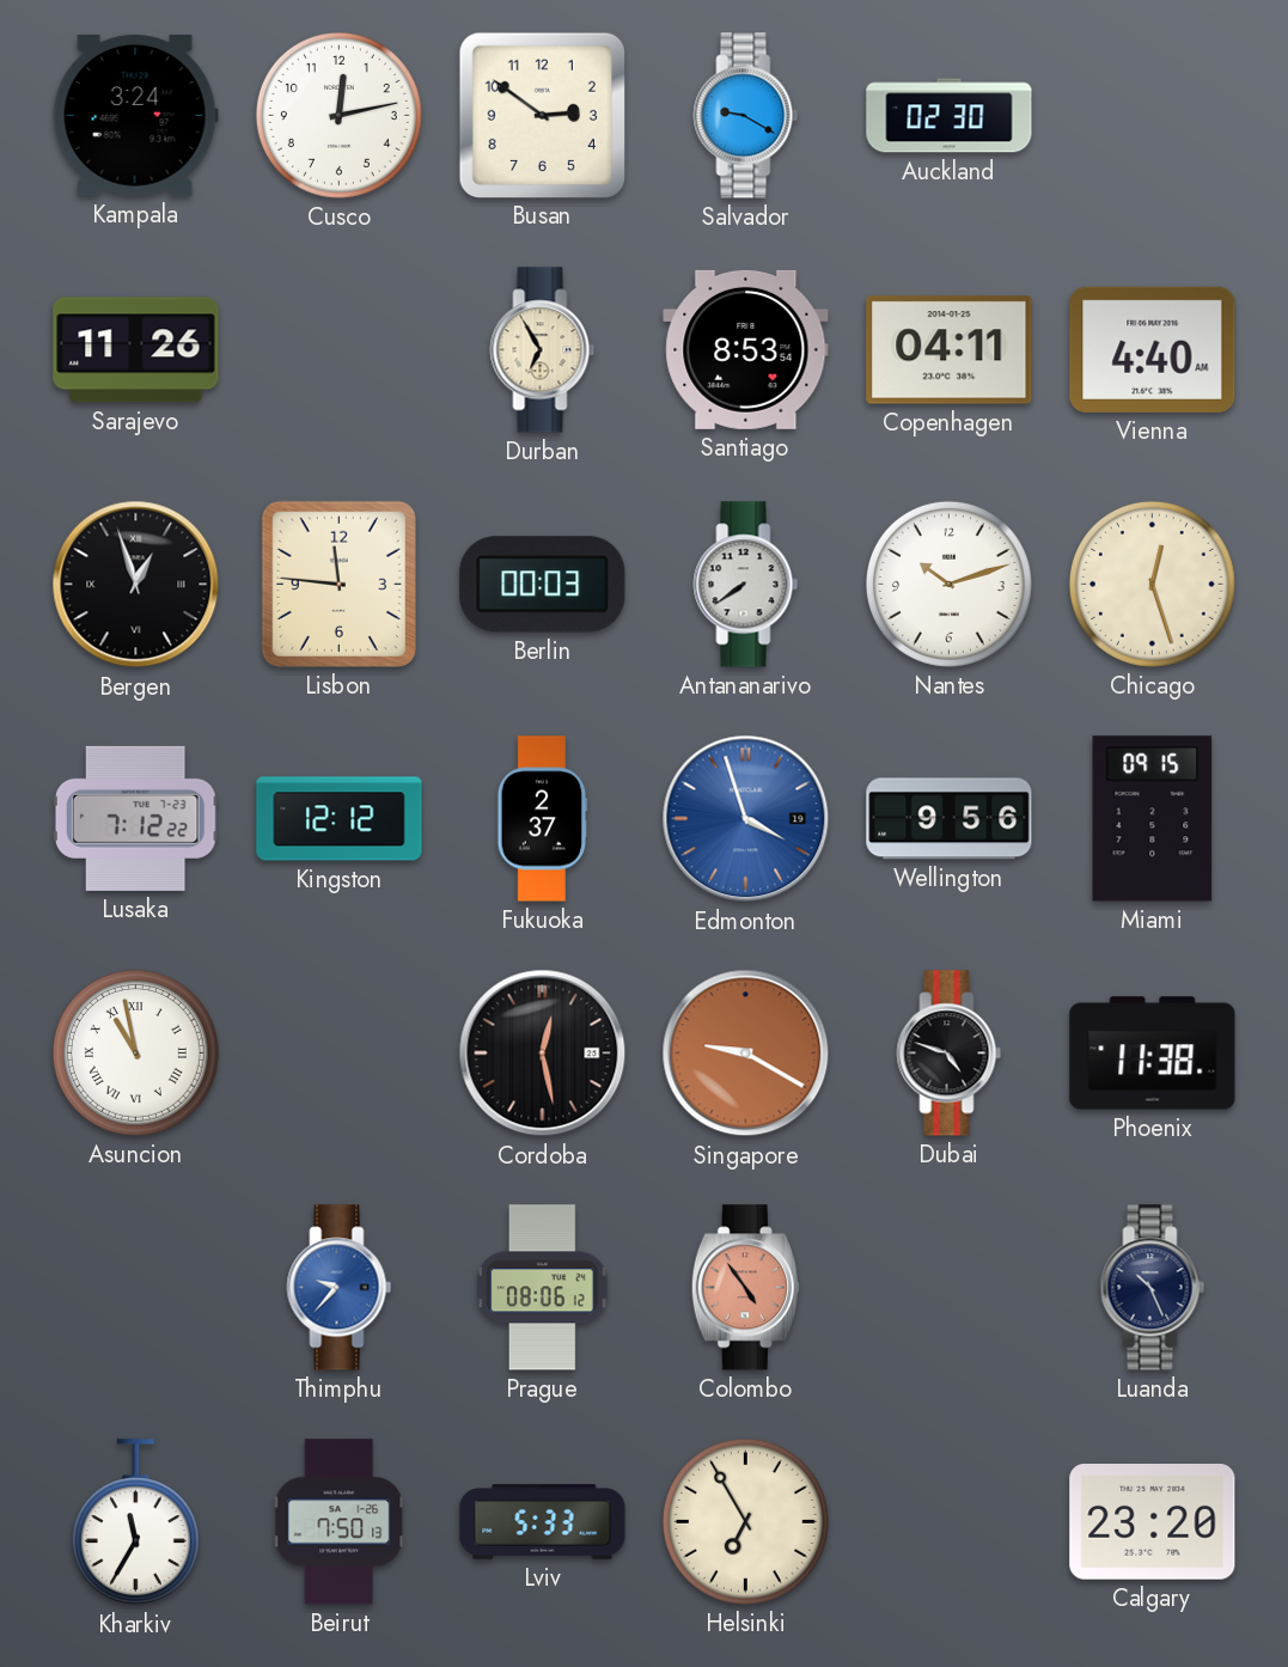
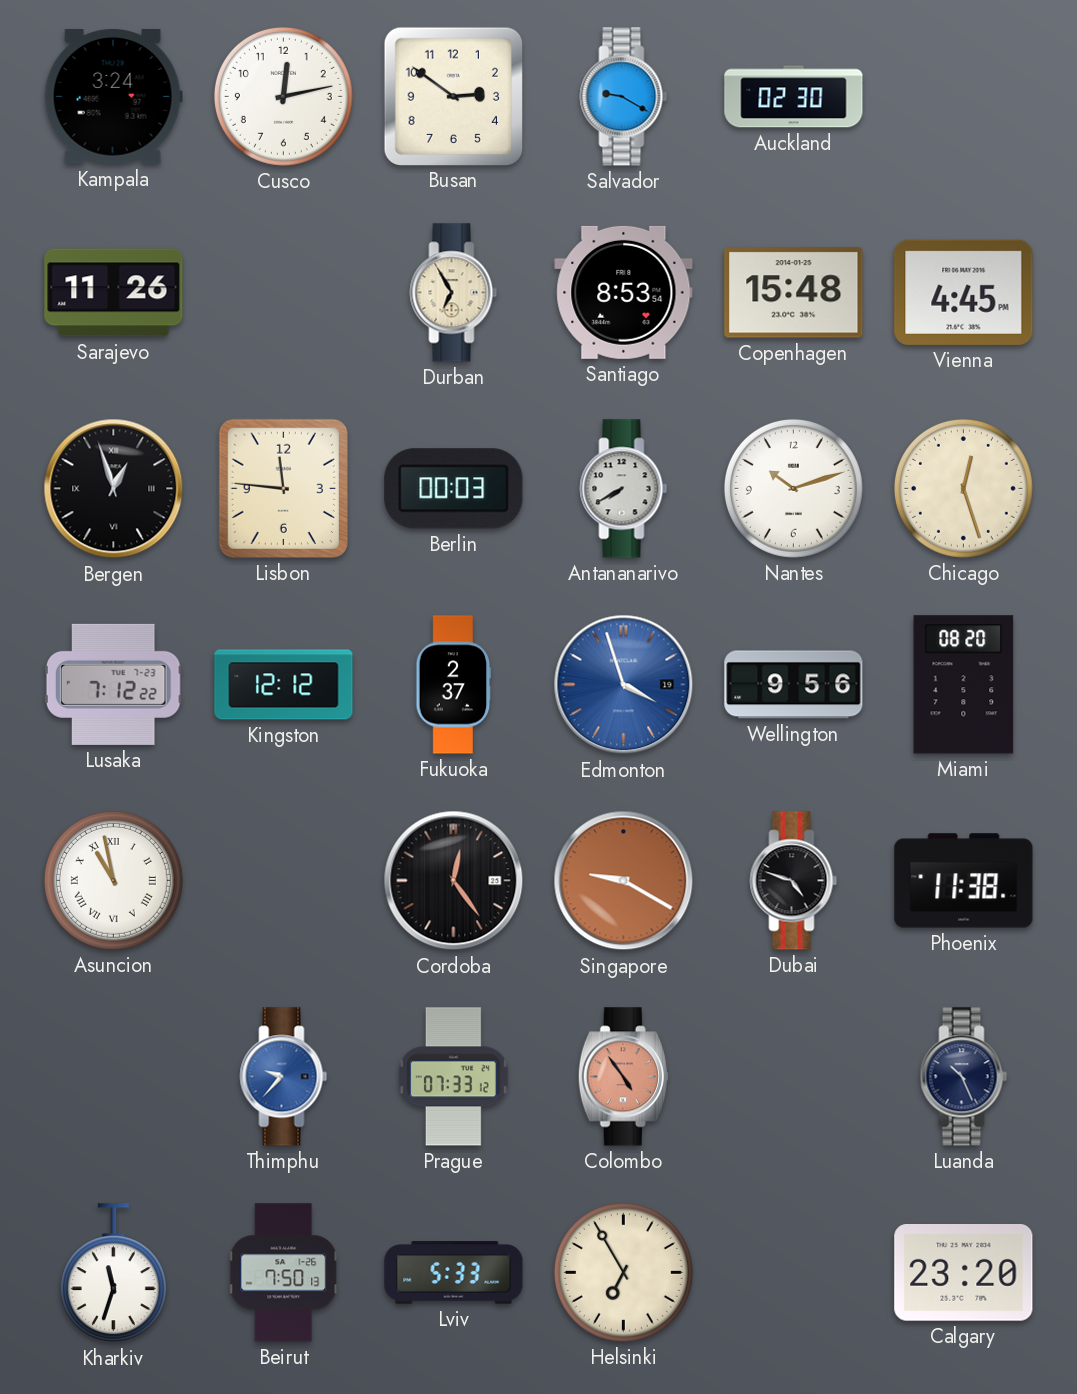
Copenhagen: 04:11 -> 15:48
Vienna: 4:40 -> 4:45
Antananarivo: 7:39 -> 7:40
Miami: 09:15 -> 08:20
Cordoba: 12:28 -> 12:24
Prague: 08:06 -> 07:33
Kharkiv: 11:35 -> 11:33
